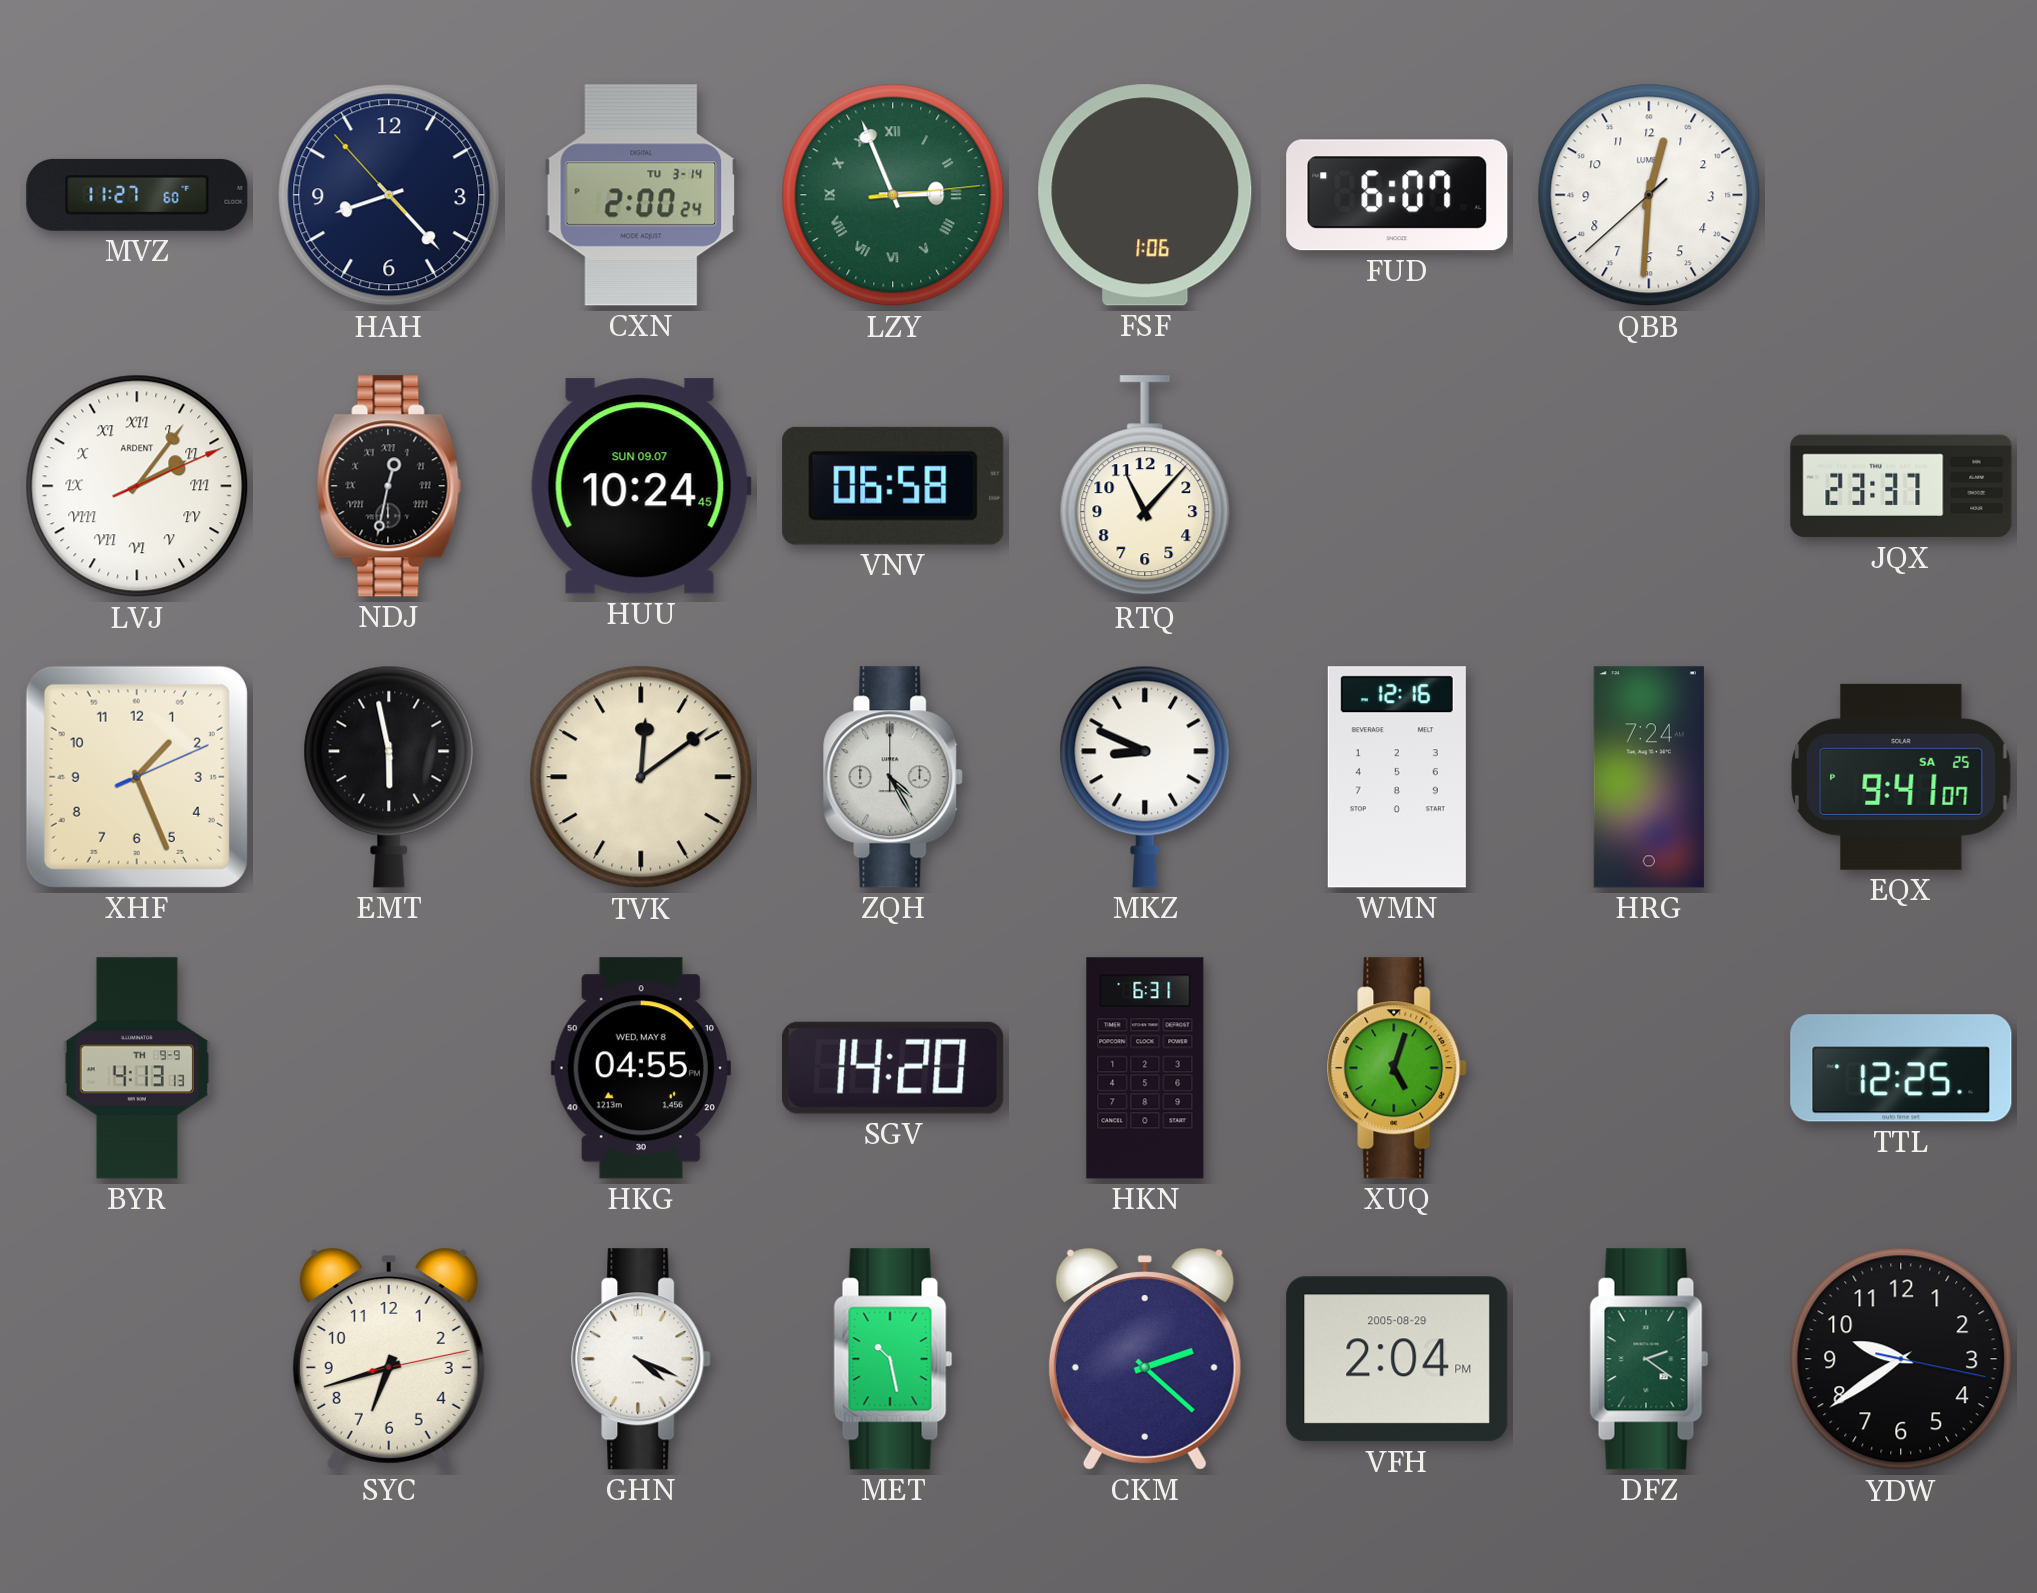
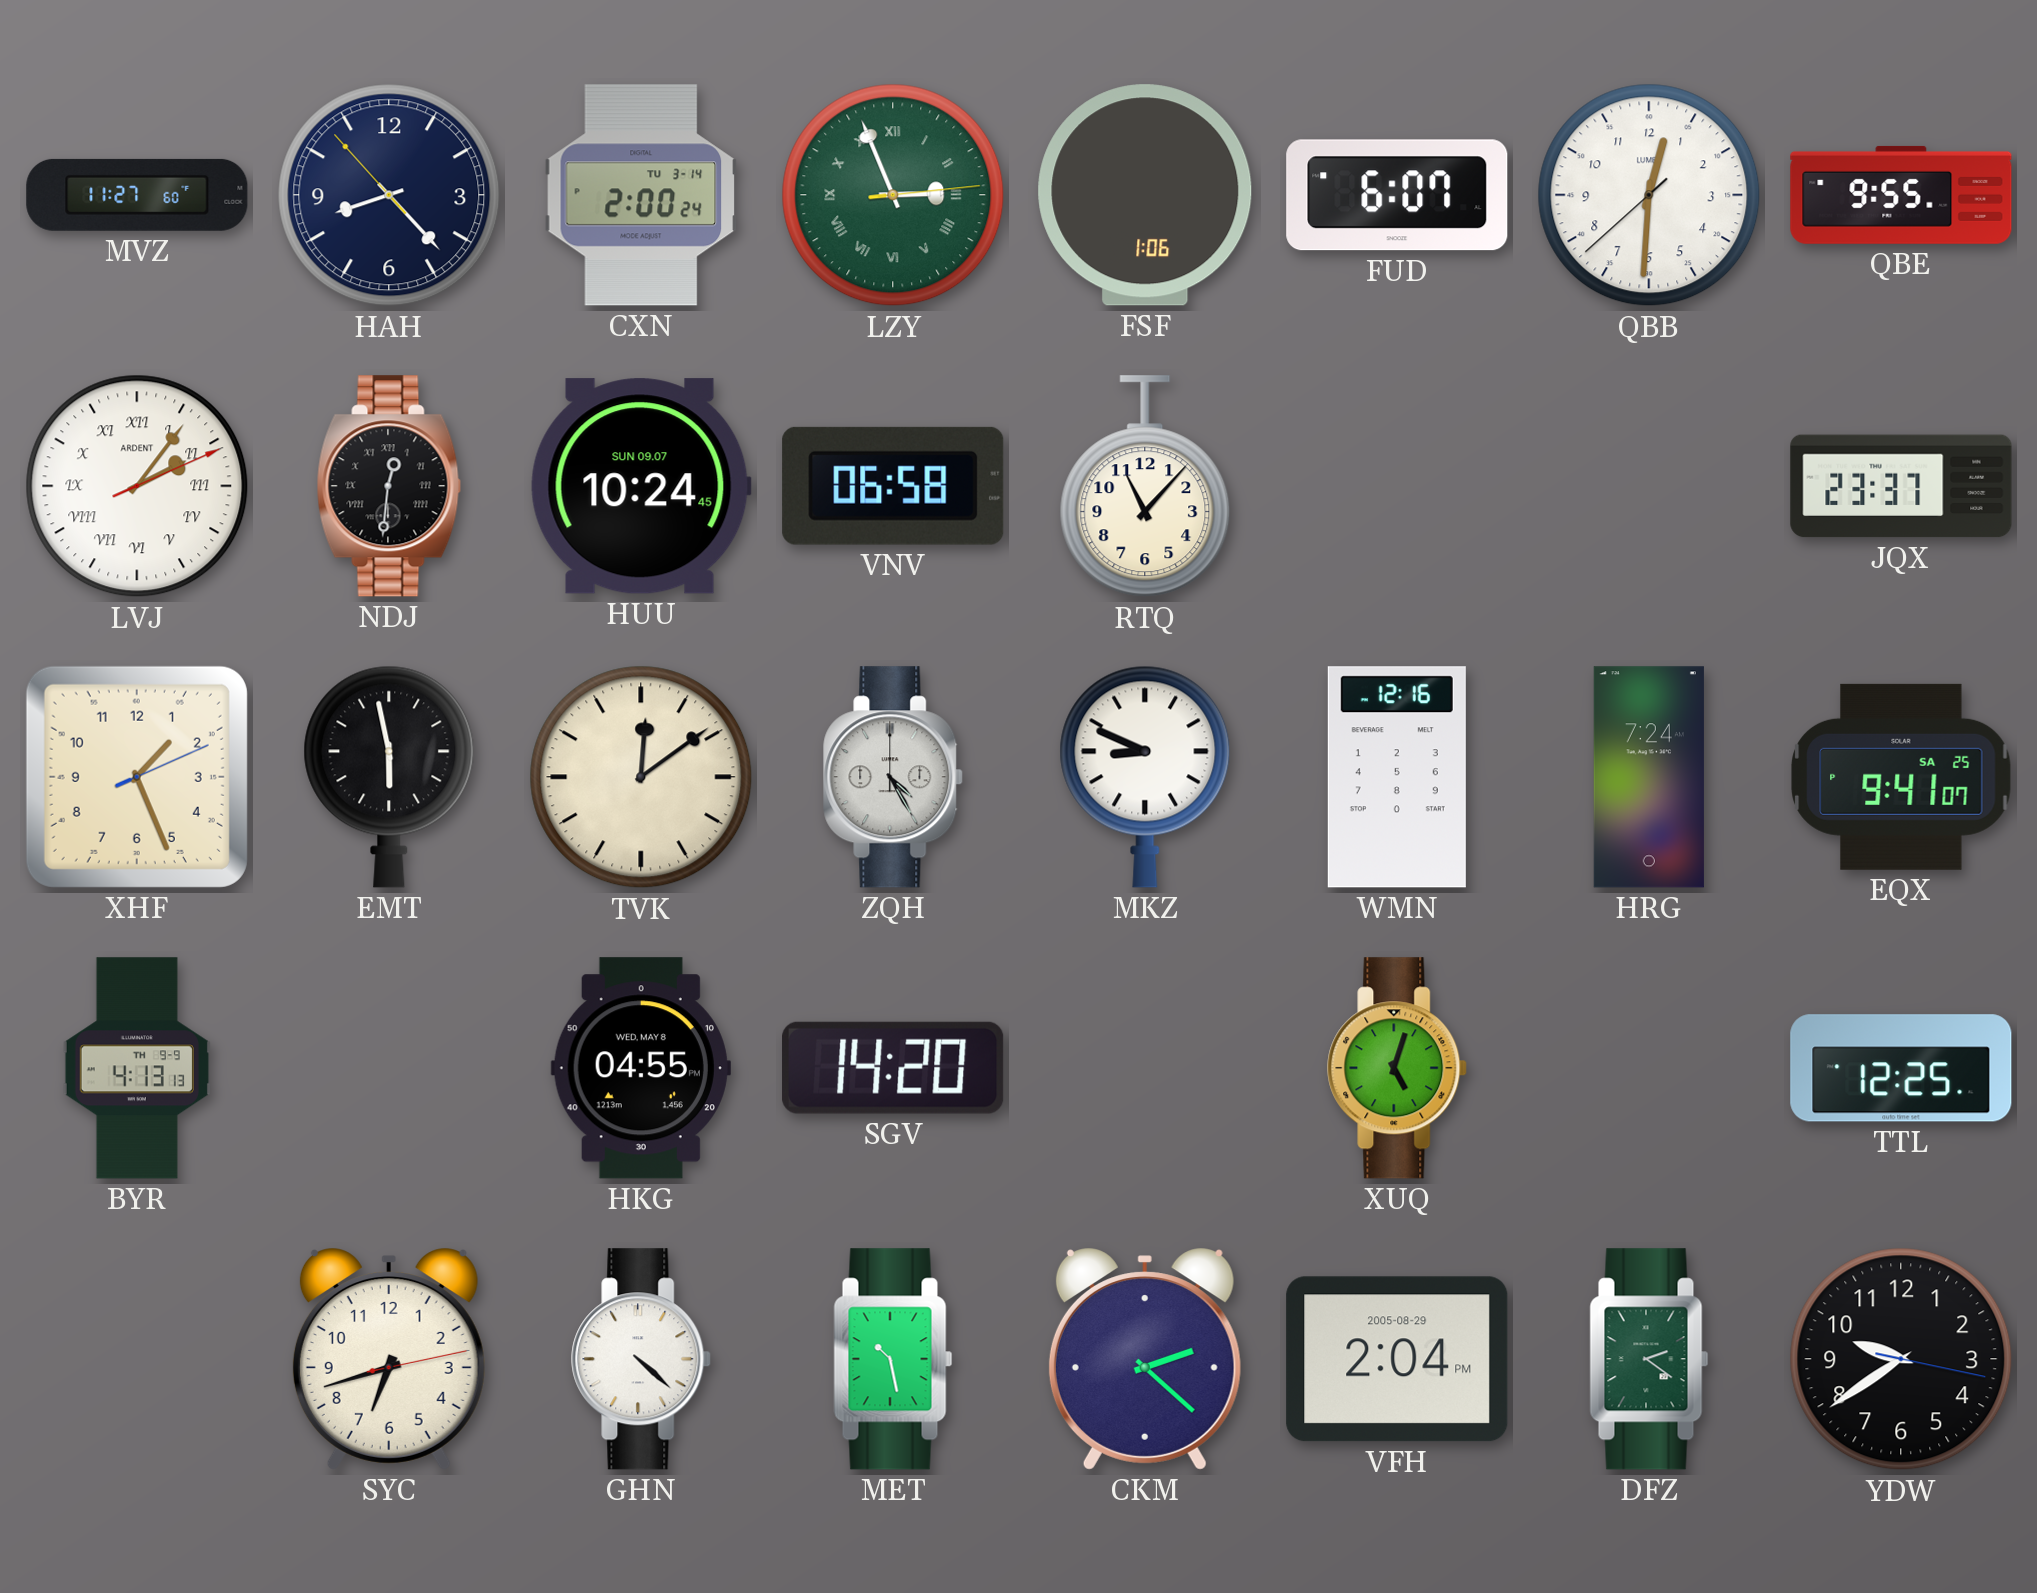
QBE: none -> 9:55
NDJ: 12:32 -> 12:31
HKN: 6:31 -> none
GHN: 4:19 -> 4:22
